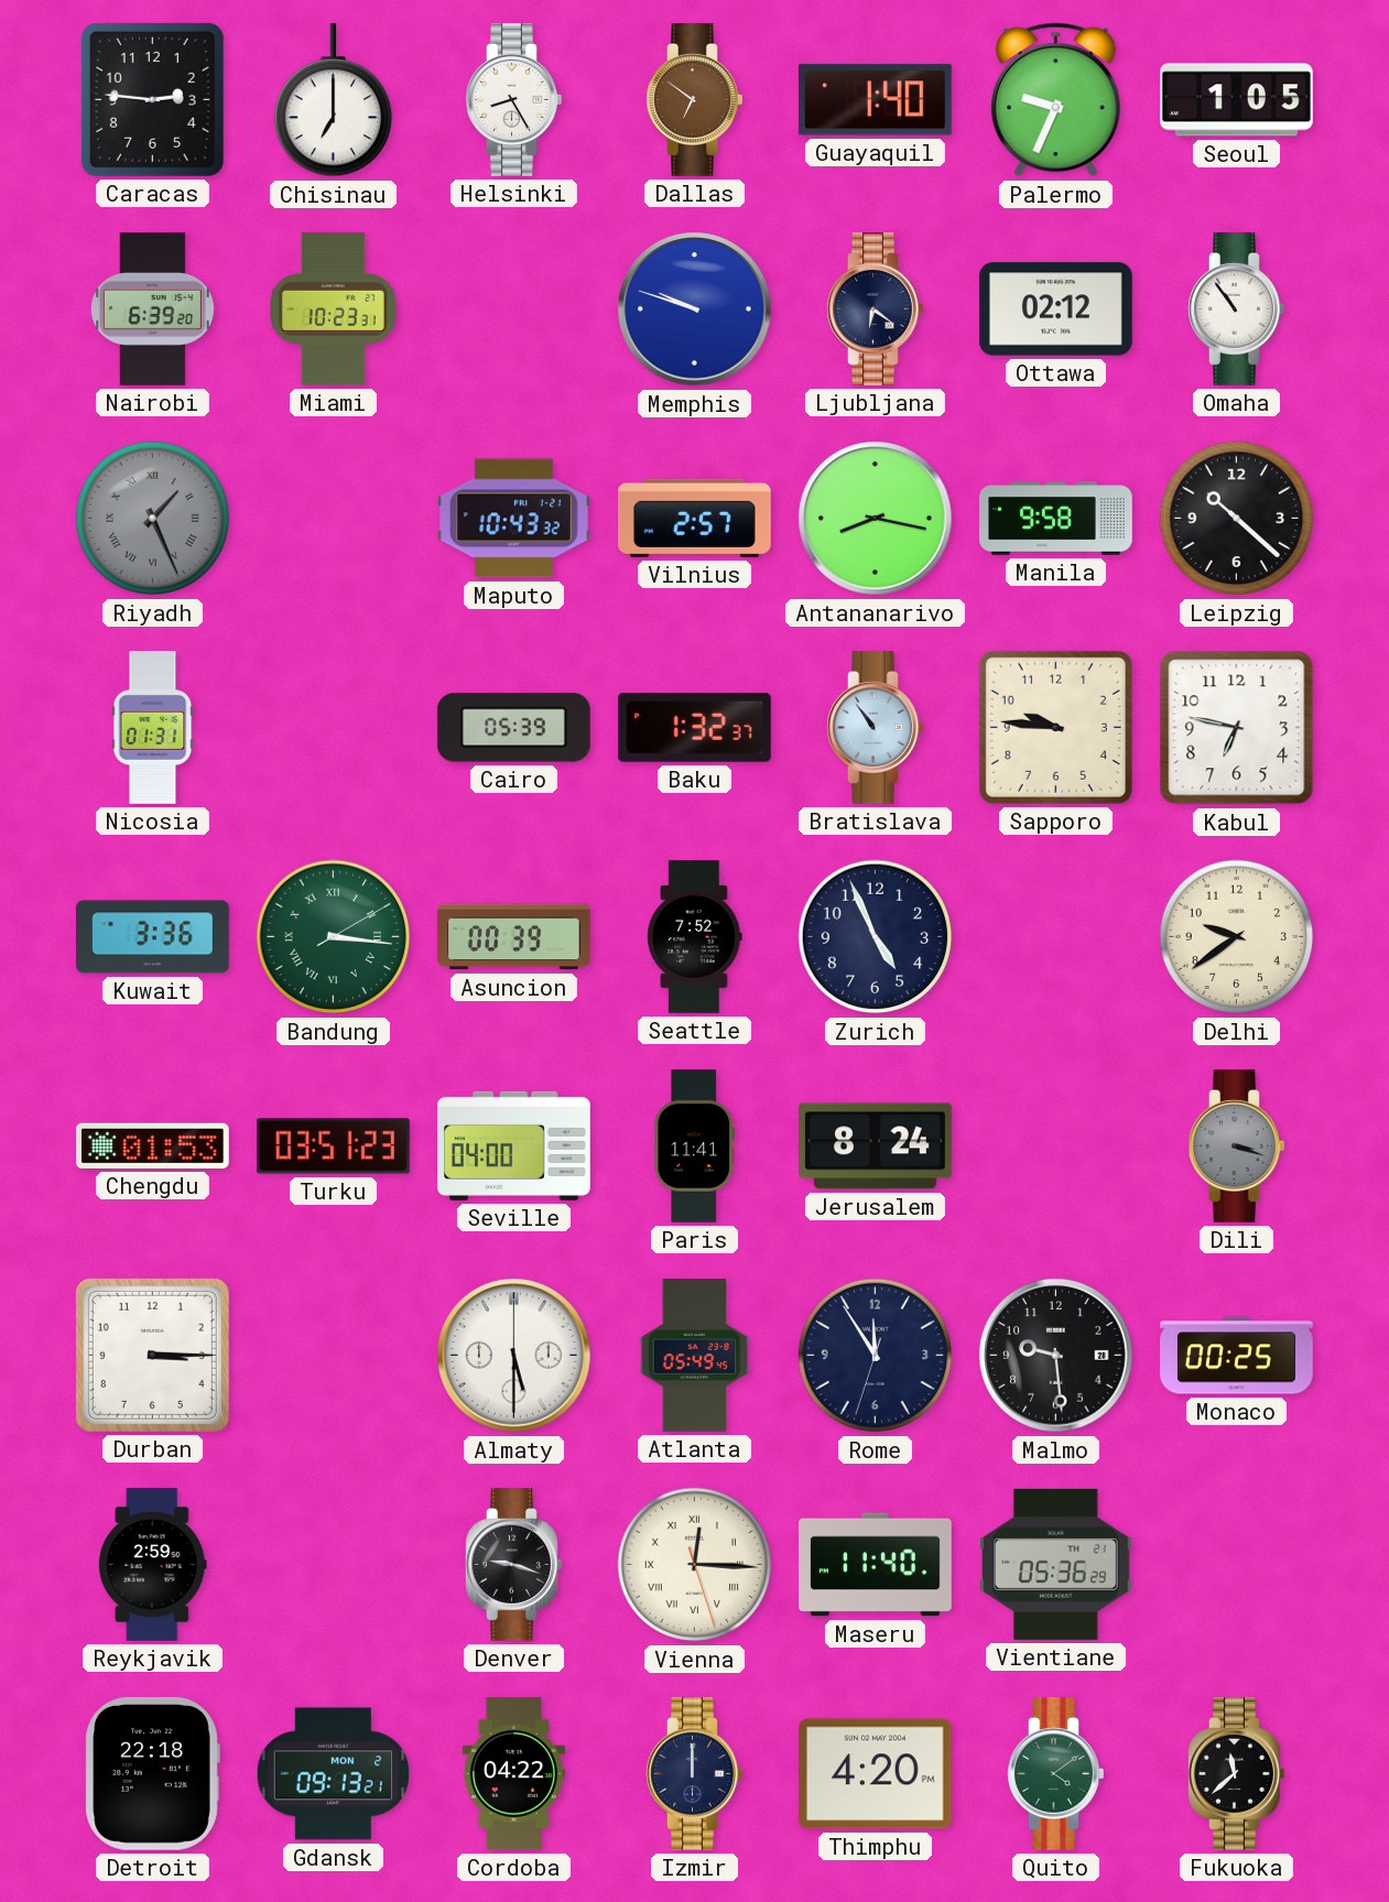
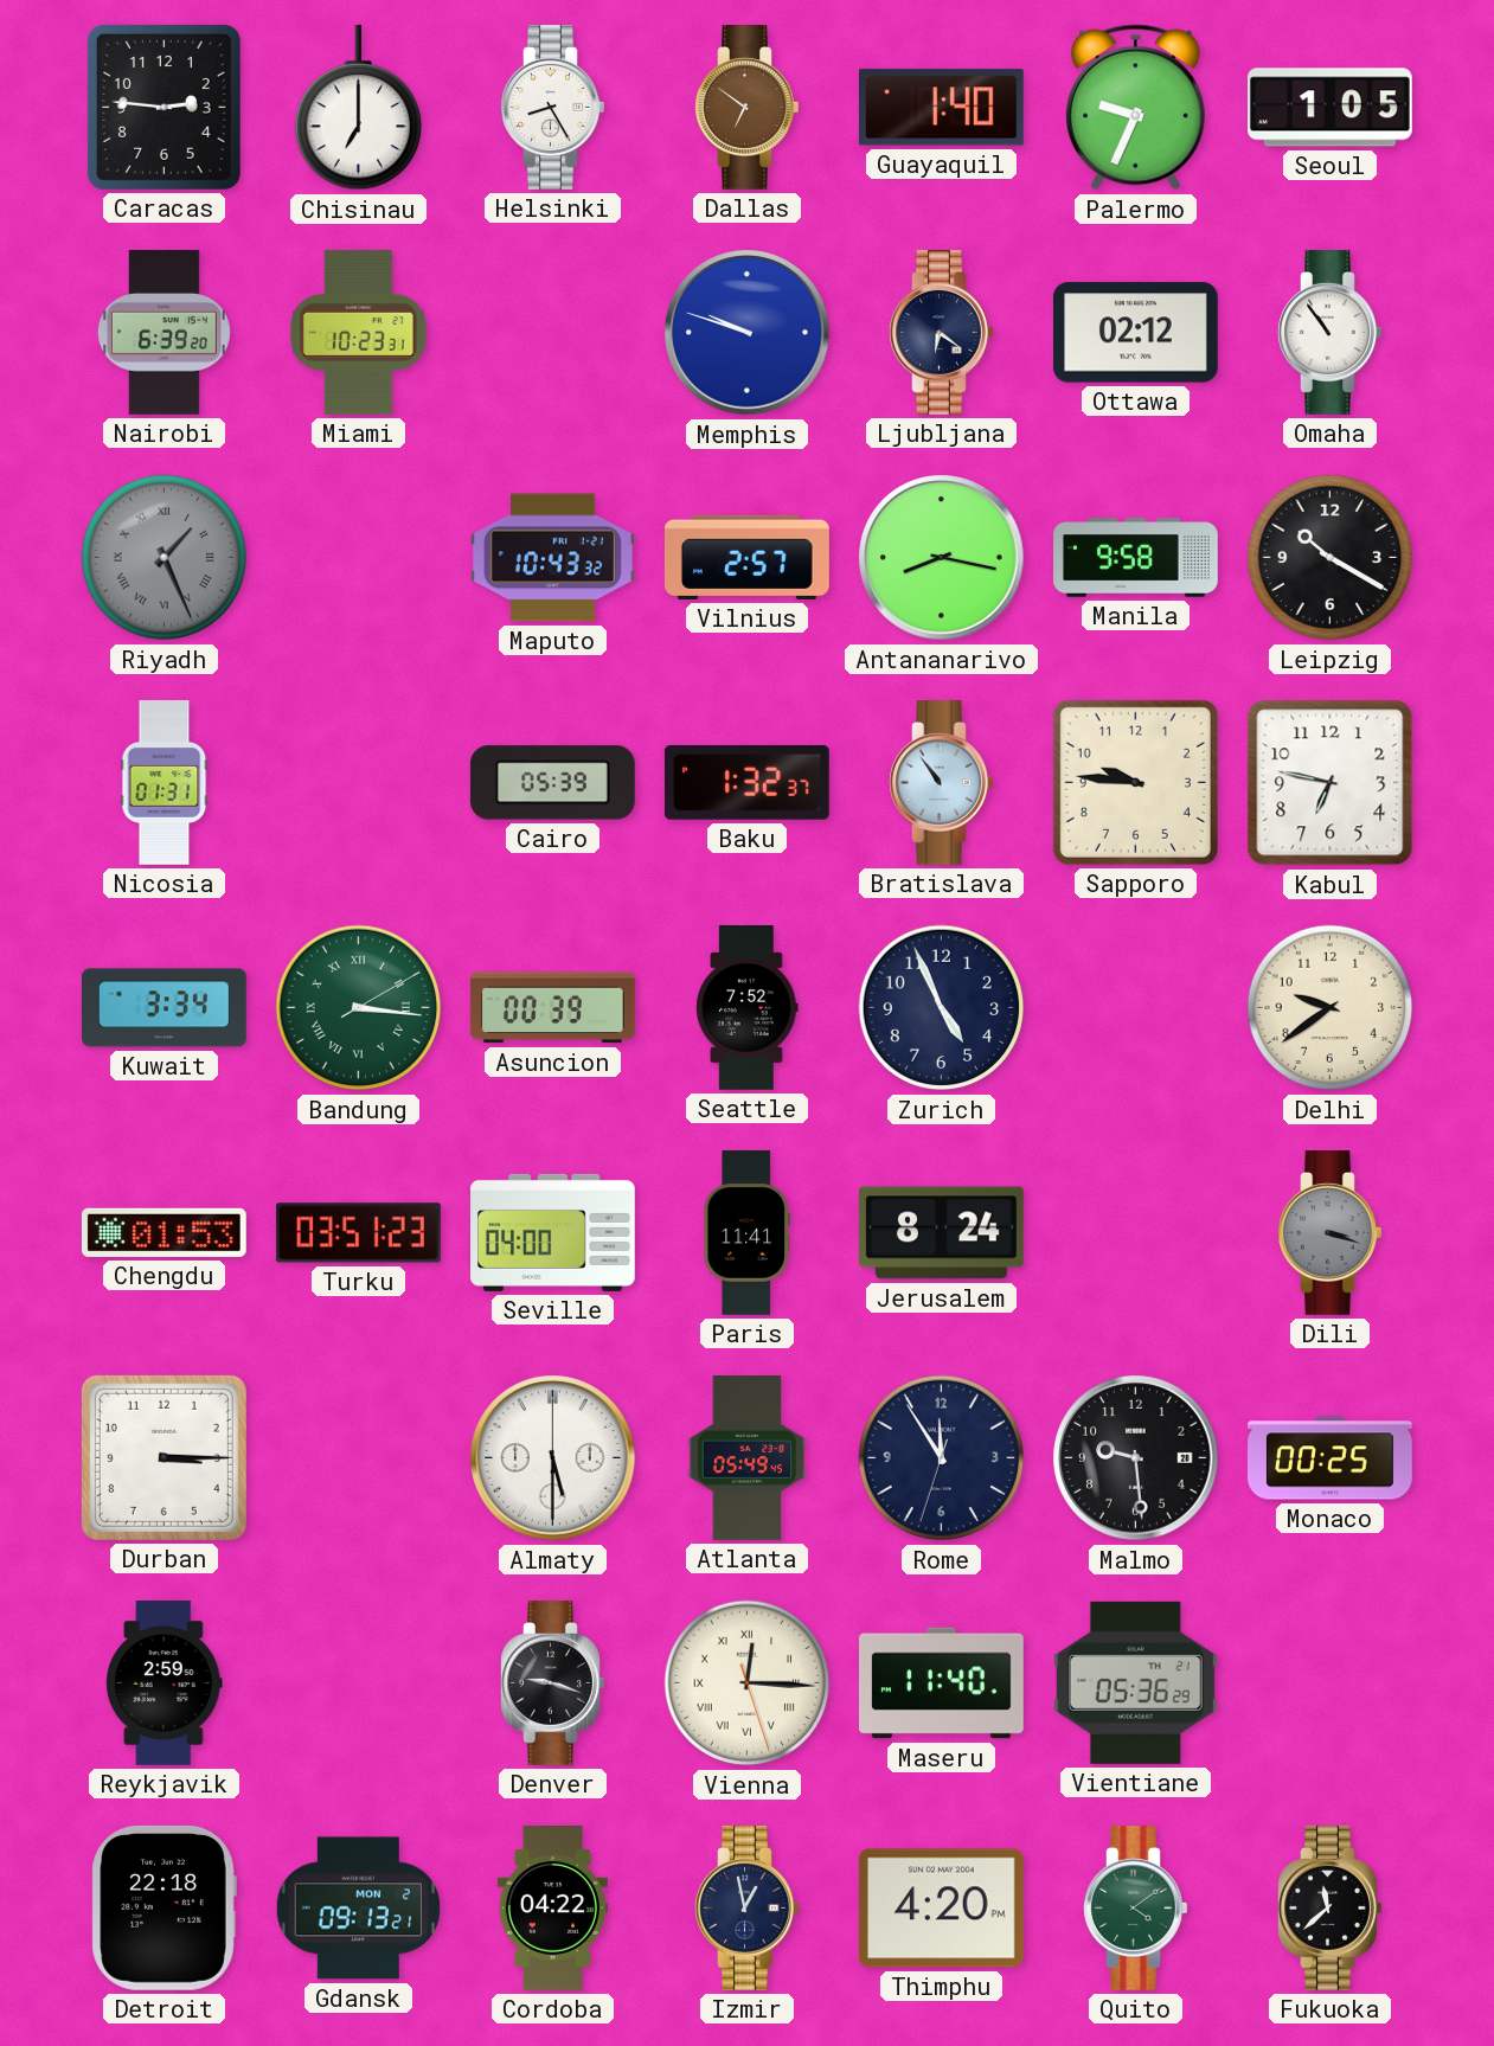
Leipzig: 10:22 -> 10:20
Kuwait: 3:36 -> 3:34
Izmir: 12:00 -> 12:58
